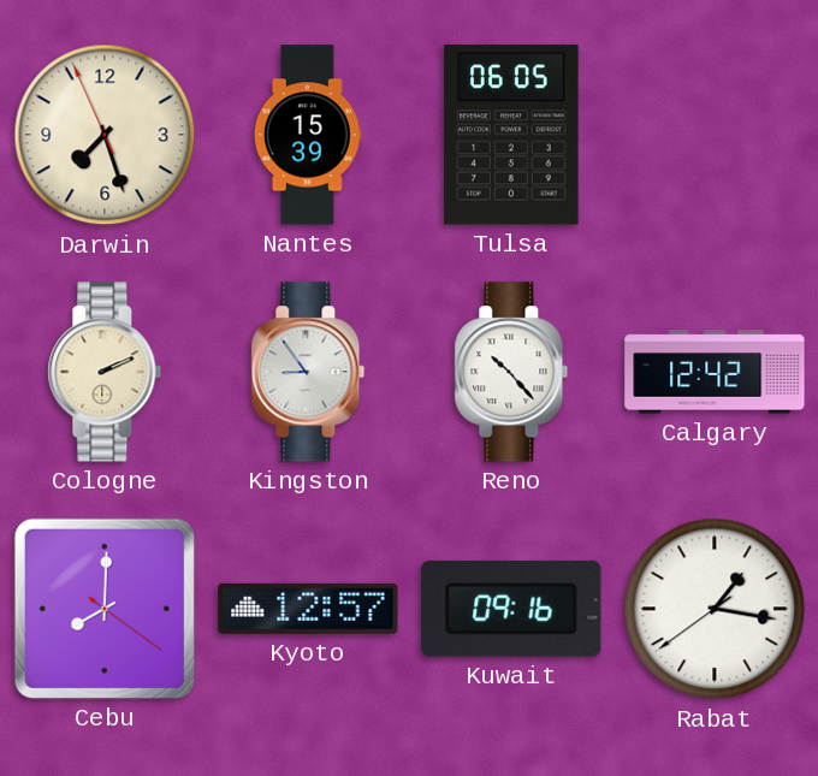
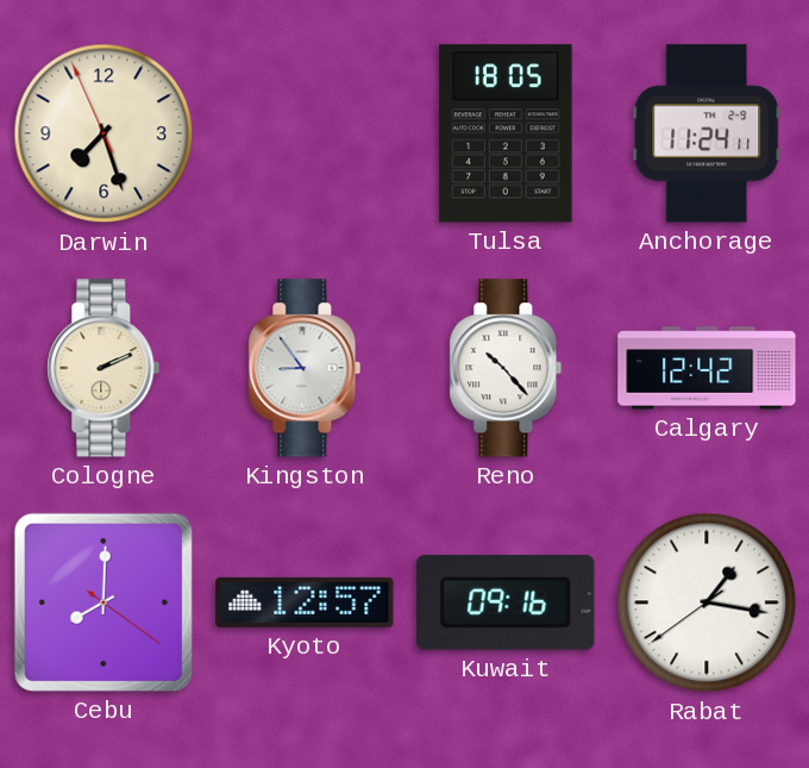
Nantes: 15:39 -> none
Tulsa: 06:05 -> 18:05
Anchorage: none -> 11:24
